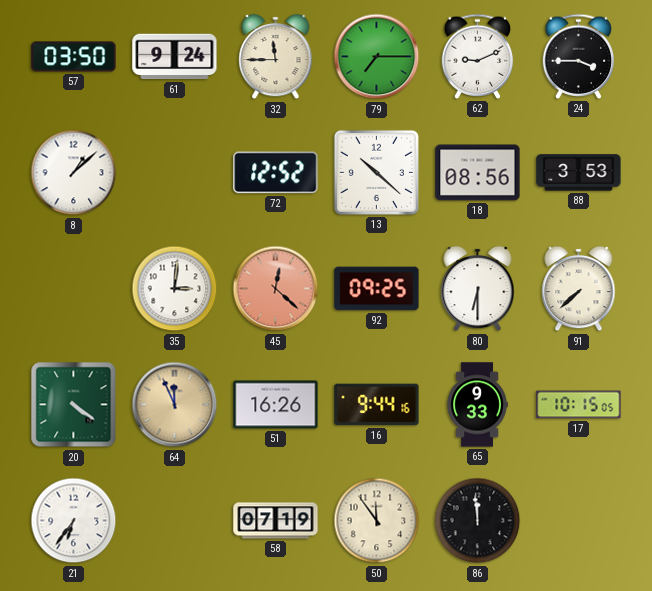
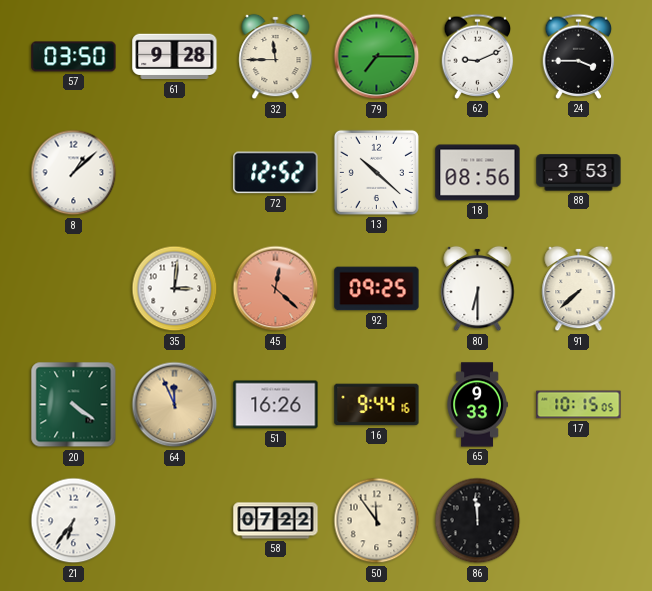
61: 9:24 -> 9:28
58: 07:19 -> 07:22
